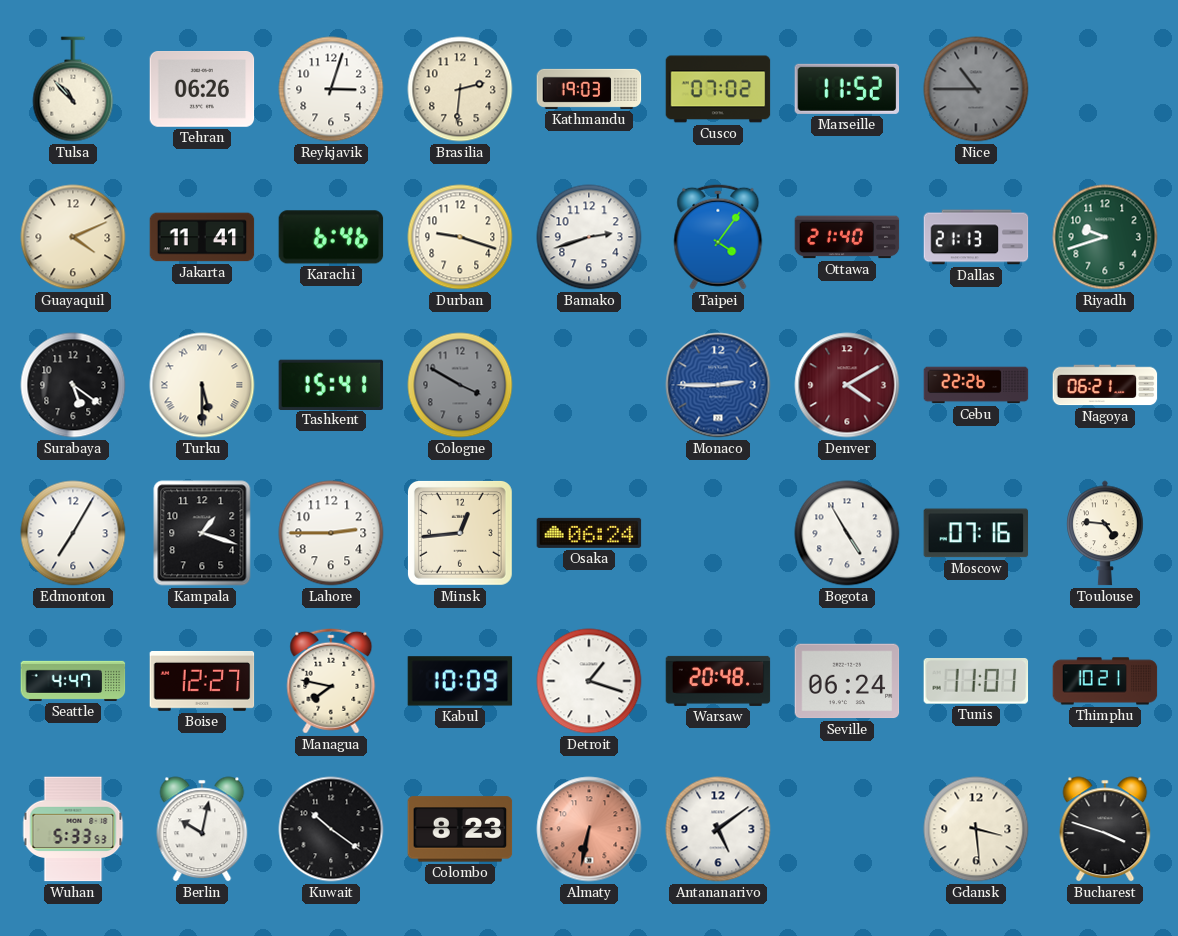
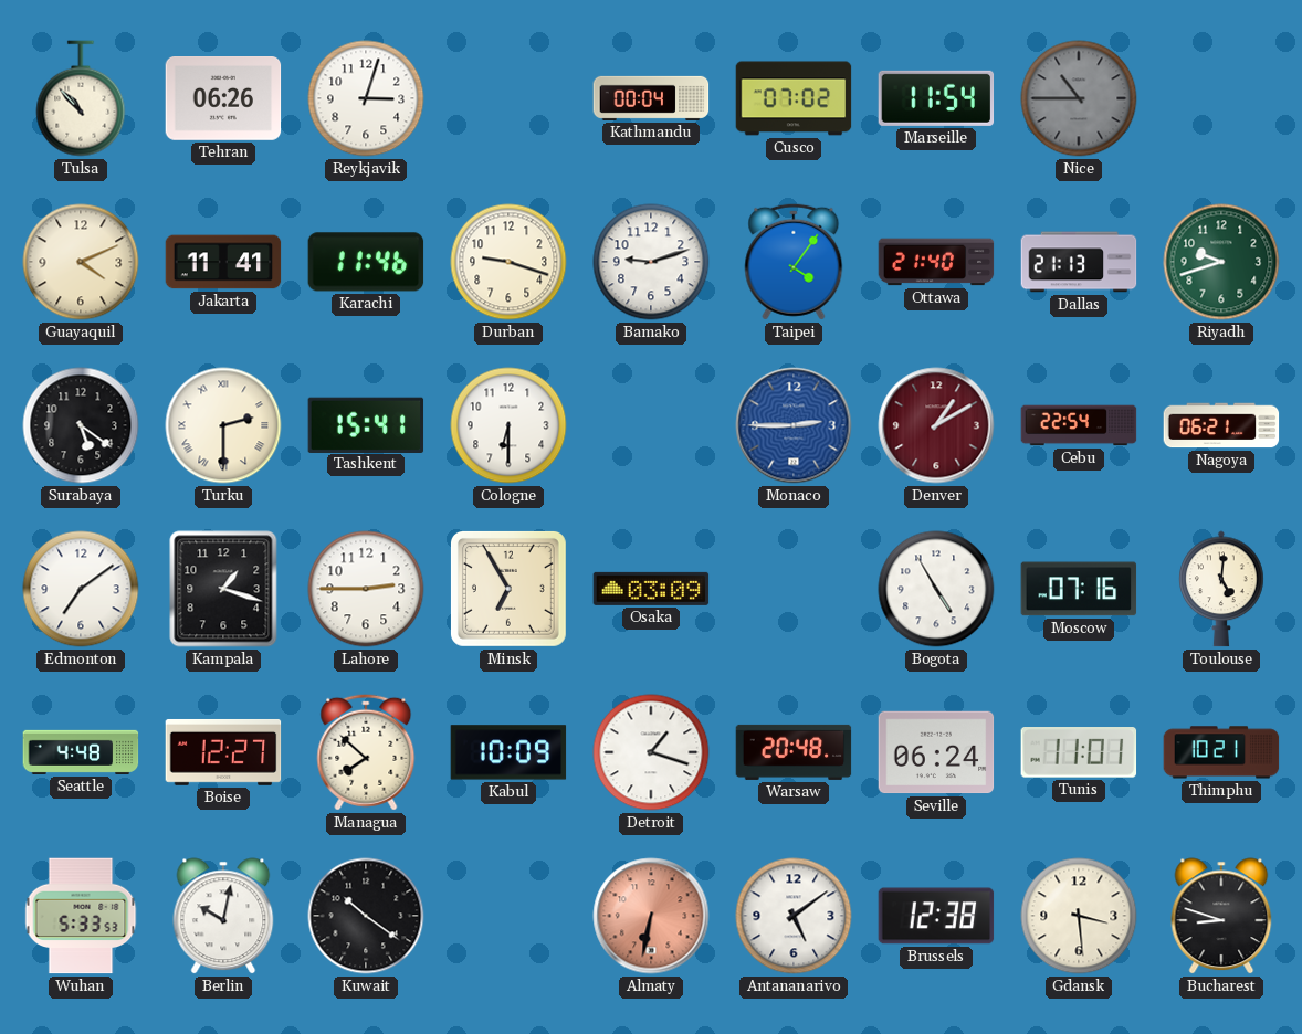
Brasilia: 2:31 -> none
Kathmandu: 19:03 -> 00:04
Marseille: 11:52 -> 11:54
Karachi: 6:46 -> 11:46
Bamako: 2:42 -> 9:12
Turku: 5:30 -> 2:30
Cologne: 3:50 -> 6:30
Cologne dial: grey -> white
Denver: 4:10 -> 1:10
Cebu: 22:26 -> 22:54
Edmonton: 7:05 -> 7:09
Minsk: 12:44 -> 6:55
Osaka: 06:24 -> 03:09
Toulouse: 4:46 -> 5:01
Seattle: 4:47 -> 4:48
Managua: 7:47 -> 7:52
Colombo: 8:23 -> none
Brussels: none -> 12:38
Bucharest: 3:48 -> 8:48
